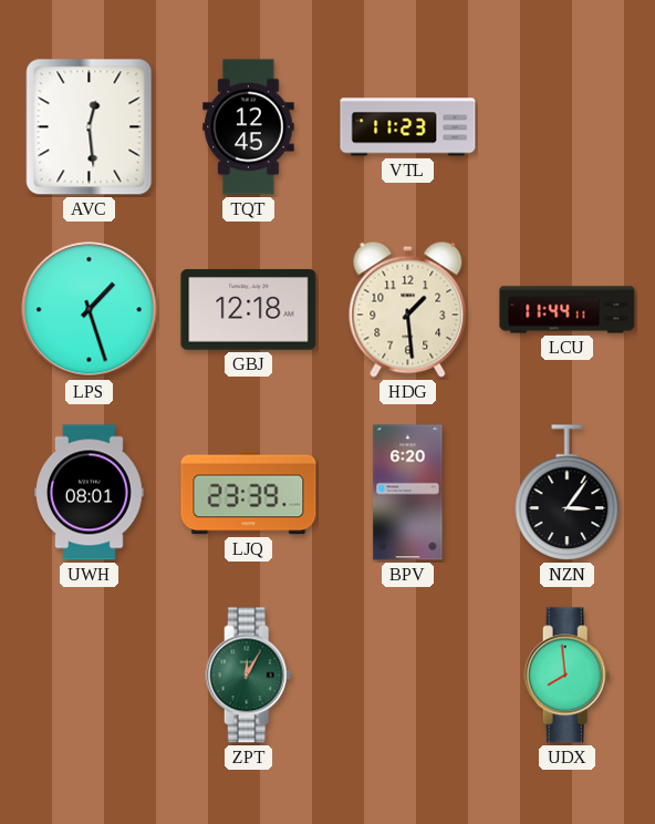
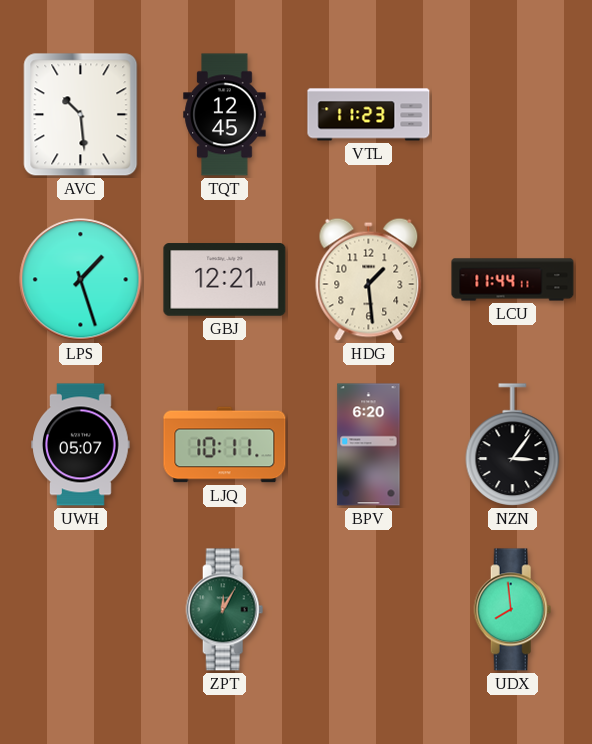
AVC: 12:29 -> 10:29
GBJ: 12:18 -> 12:21
UWH: 08:01 -> 05:07
LJQ: 23:39 -> 10:11
